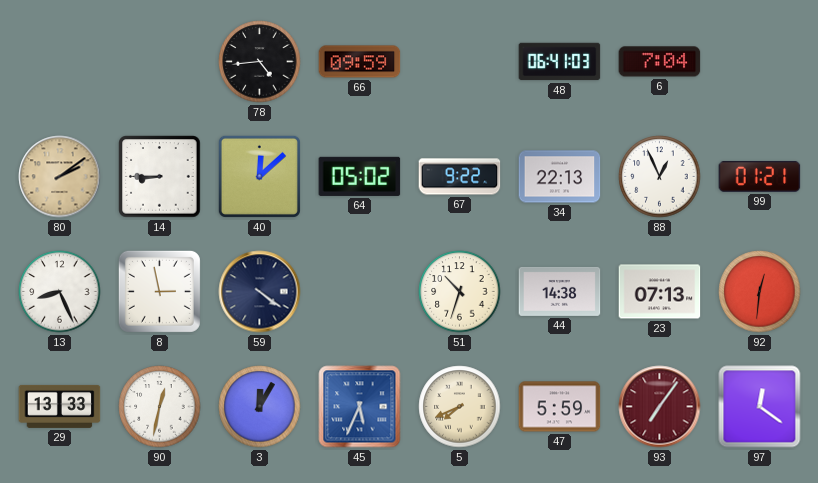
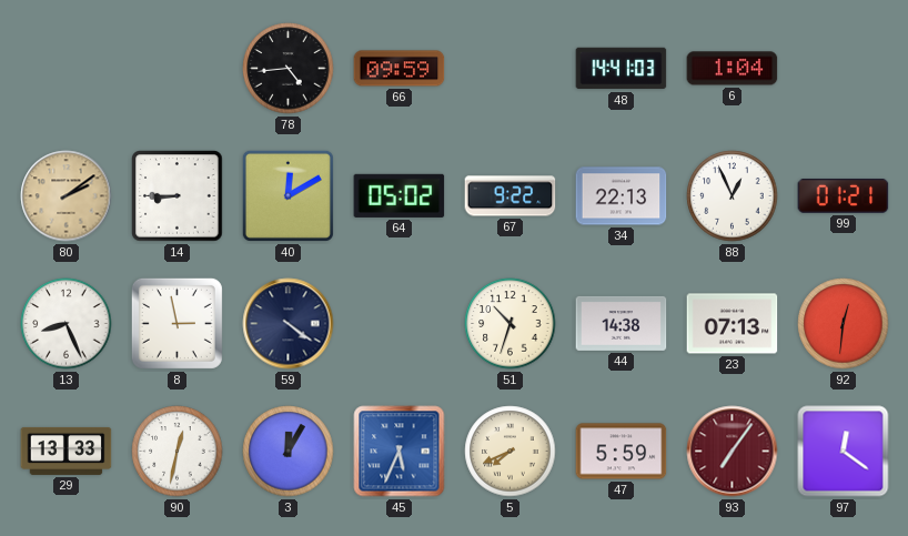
48: 06:41 -> 14:41
6: 7:04 -> 1:04
40: 12:08 -> 12:10
